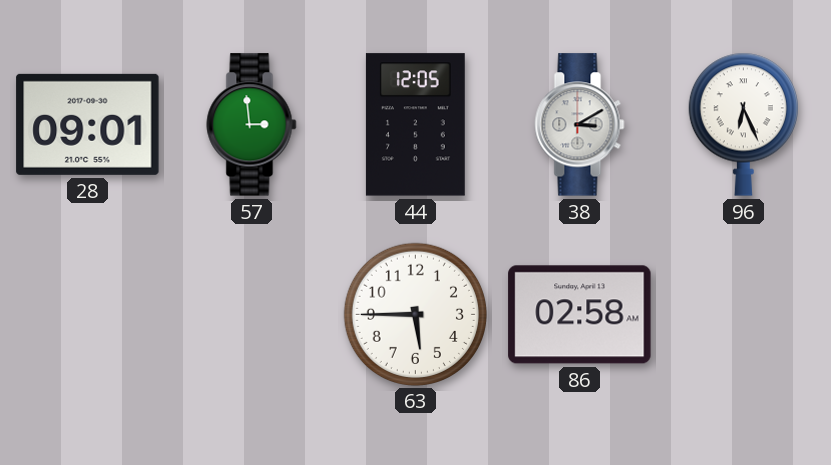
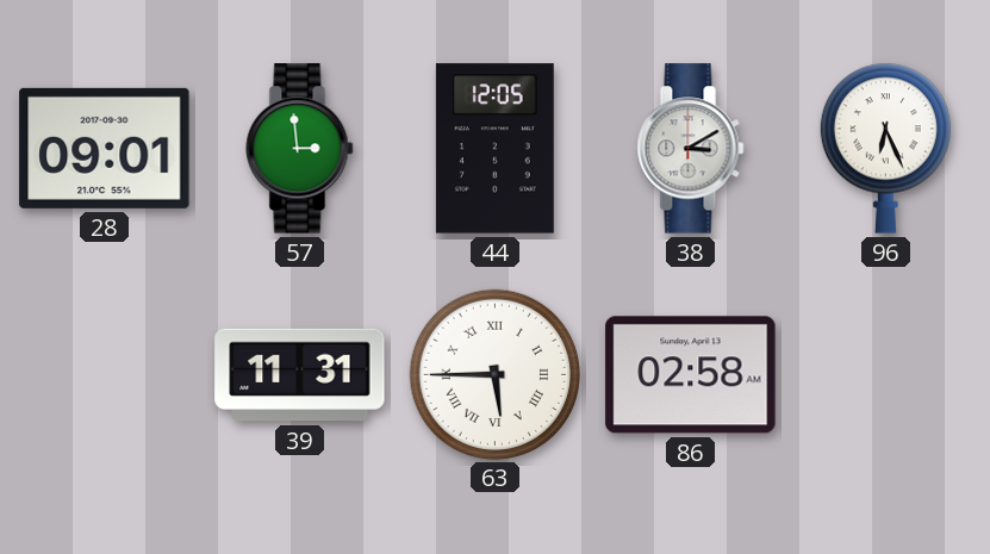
39: none -> 11:31
63 numerals: Arabic -> Roman
